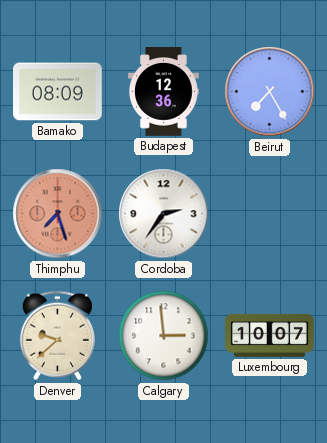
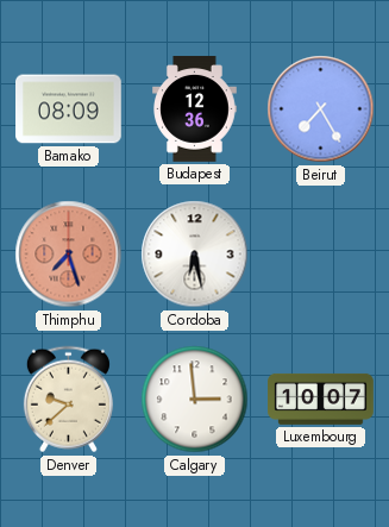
Cordoba: 2:36 -> 6:28
